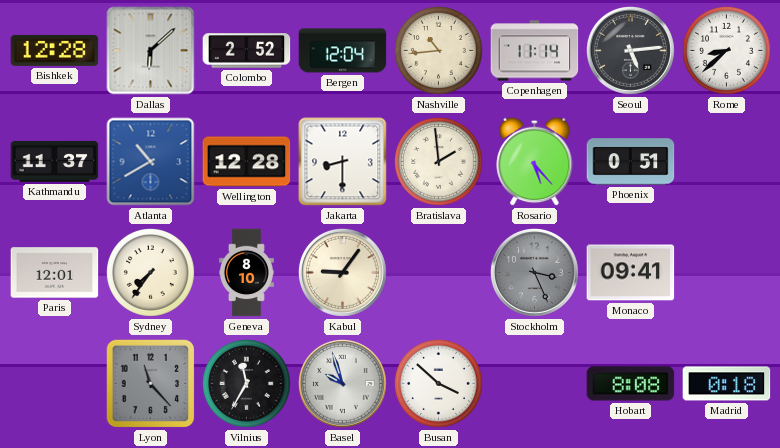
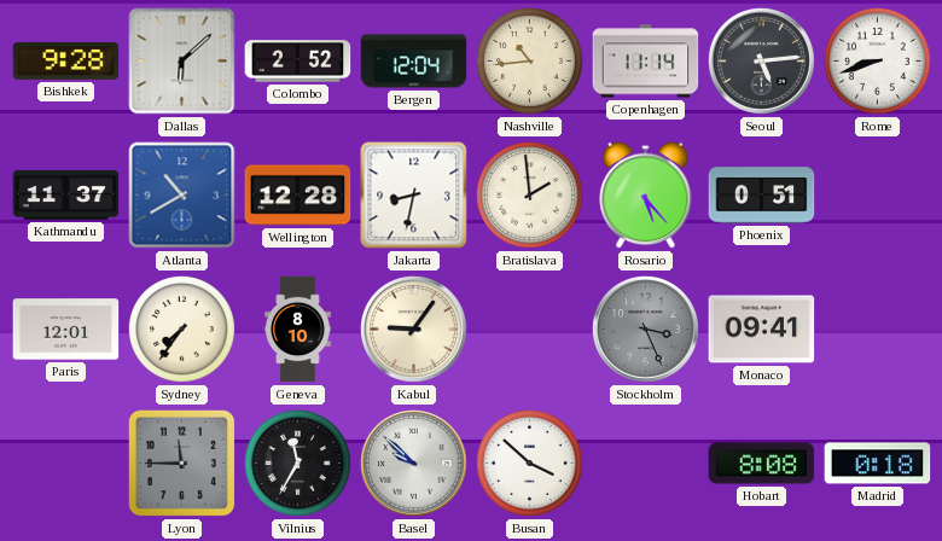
Bishkek: 12:28 -> 9:28
Rome: 8:38 -> 8:42
Jakarta: 8:30 -> 8:32
Lyon: 11:23 -> 11:45
Basel: 9:57 -> 9:52
